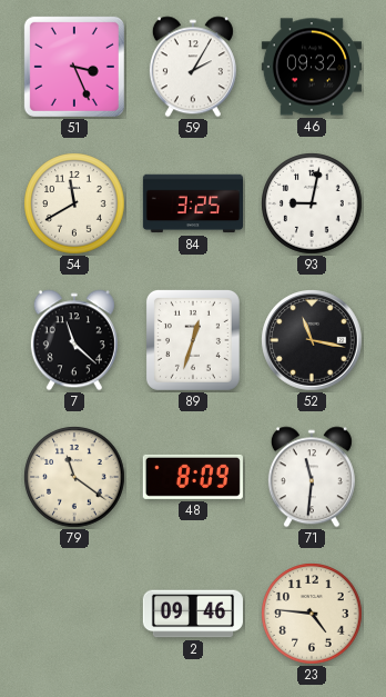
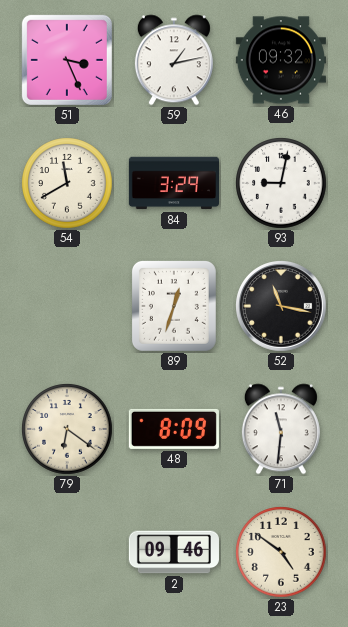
59: 2:05 -> 1:13
84: 3:25 -> 3:29
7: 11:22 -> none
79: 11:21 -> 6:21
23: 4:46 -> 4:51
